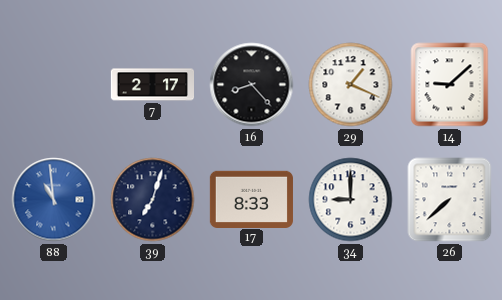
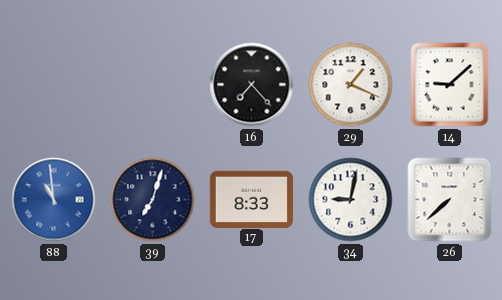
7: 2:17 -> none
16: 8:23 -> 7:23
34: 9:00 -> 9:02
